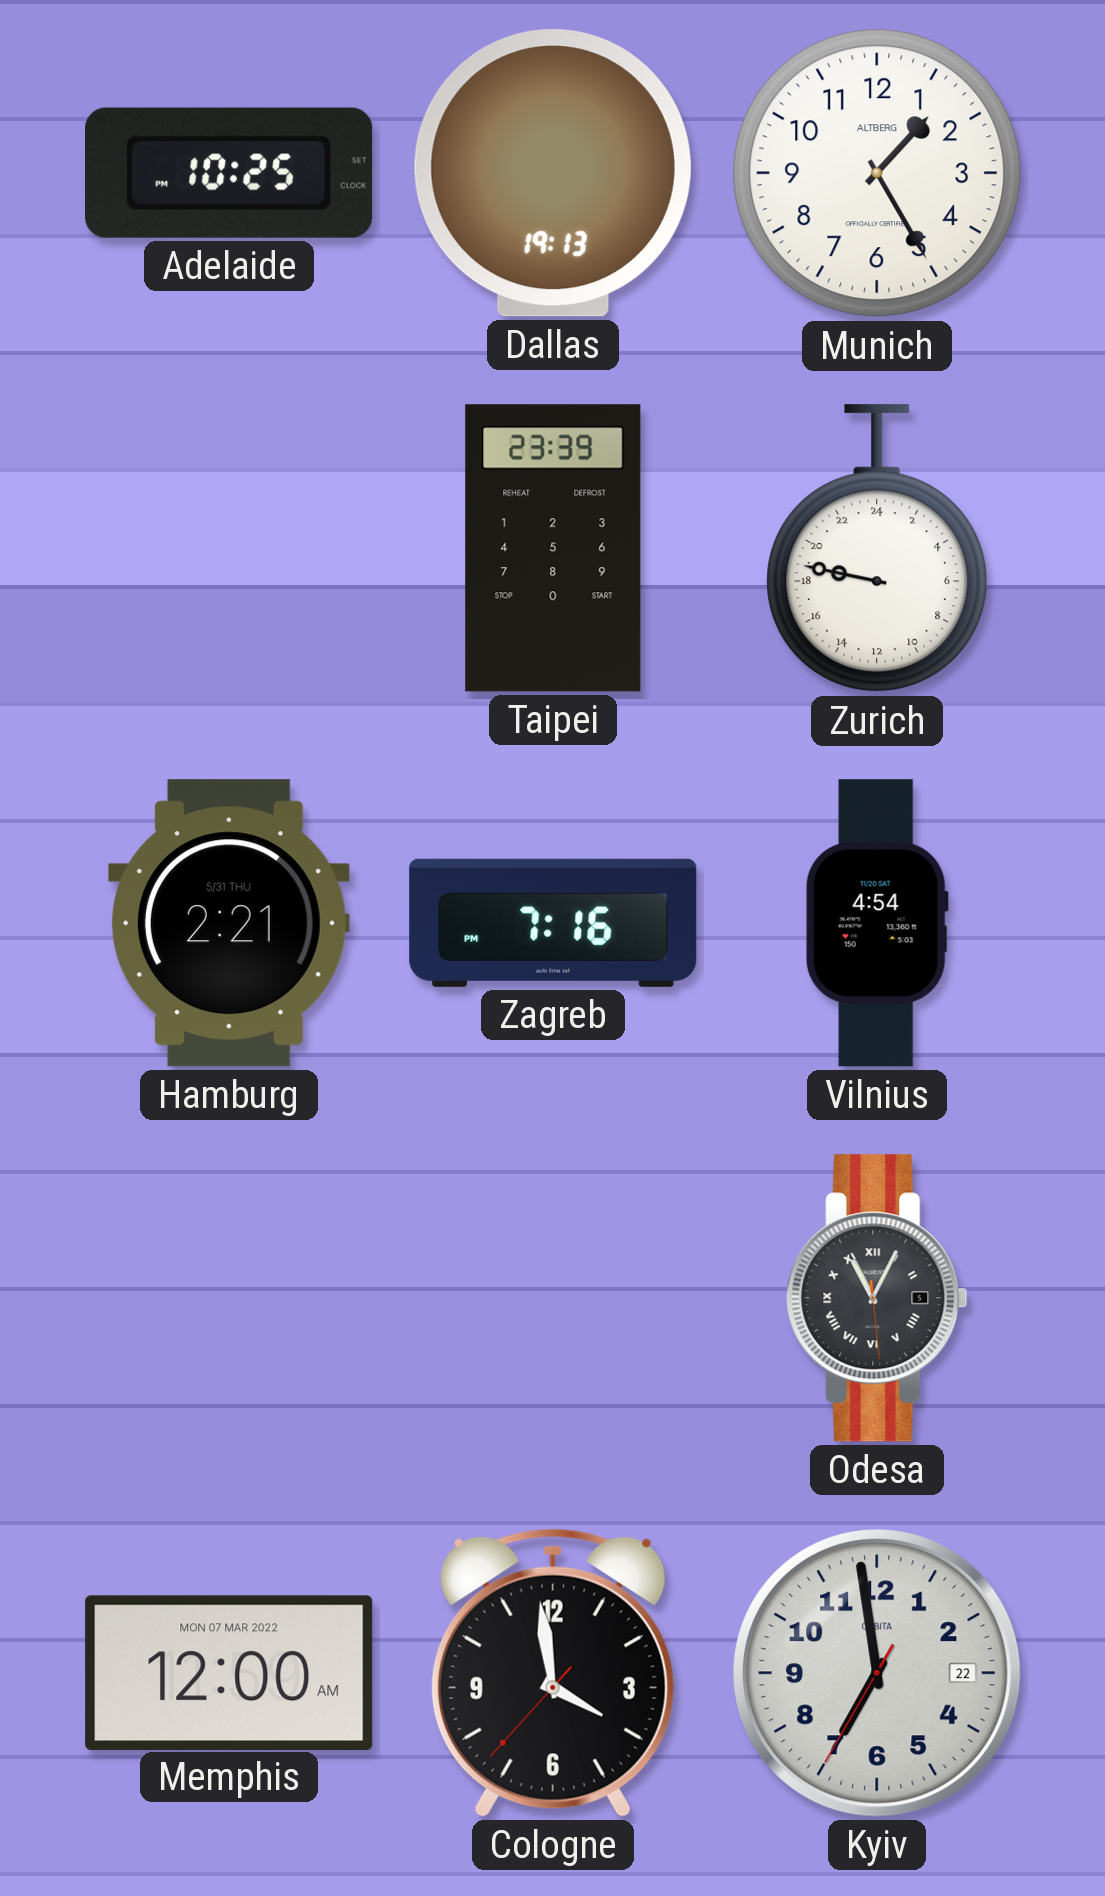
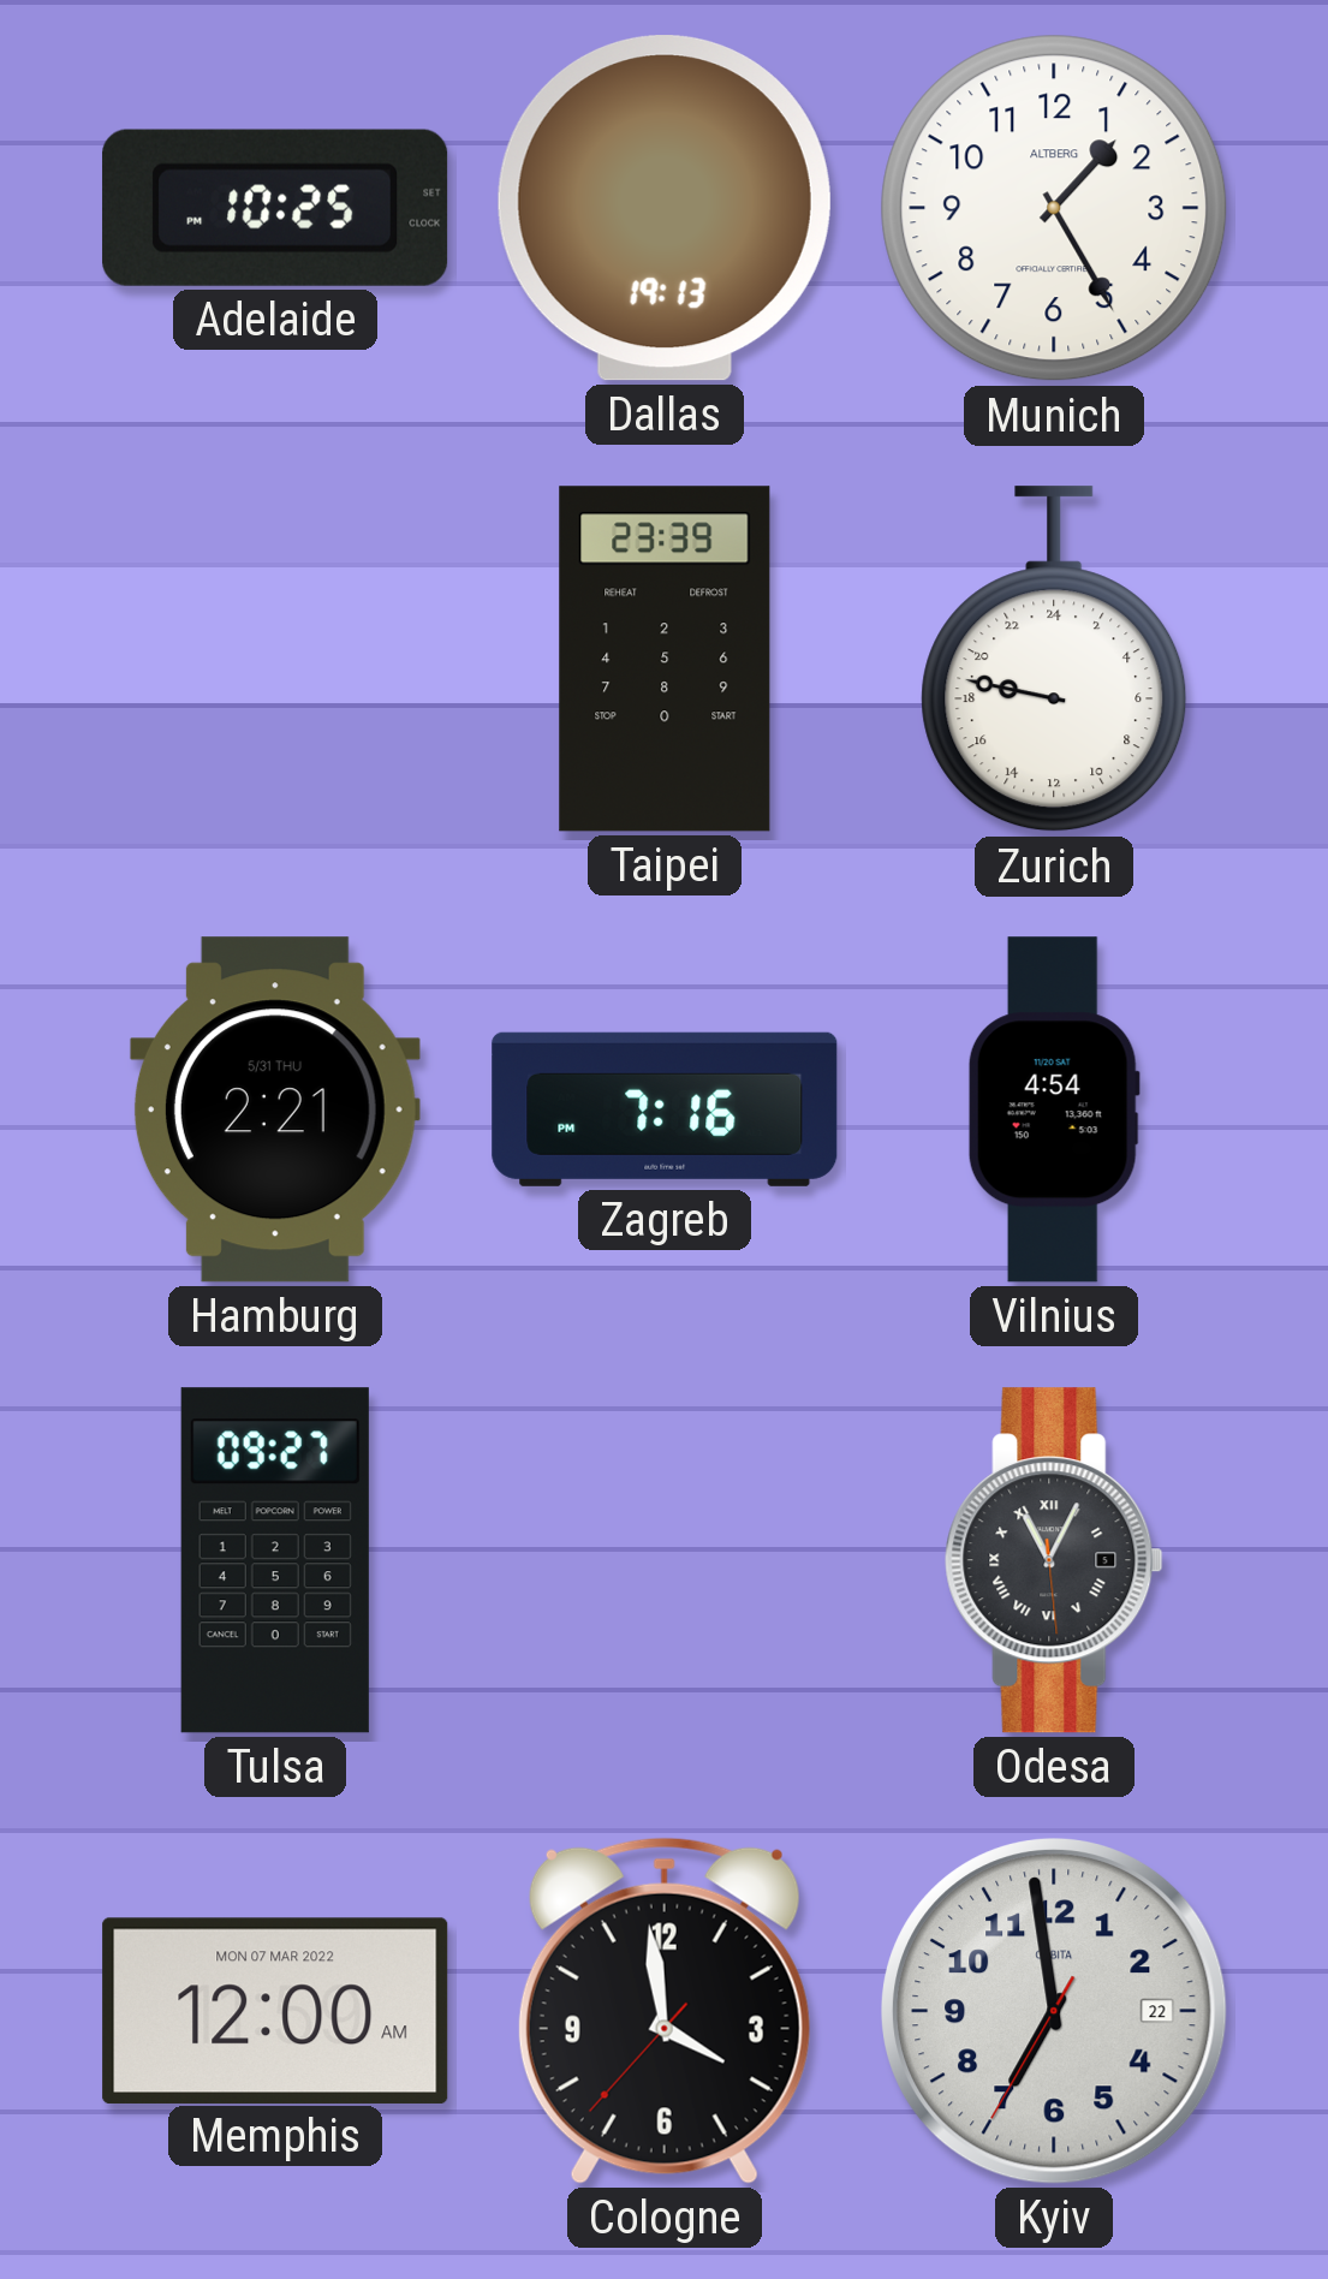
Tulsa: none -> 09:27
